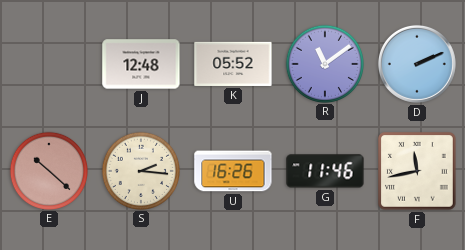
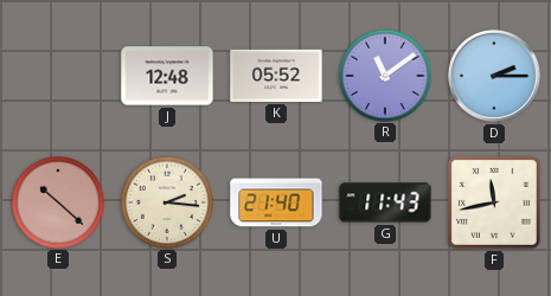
D: 2:11 -> 2:15
U: 16:26 -> 21:40
G: 11:46 -> 11:43
